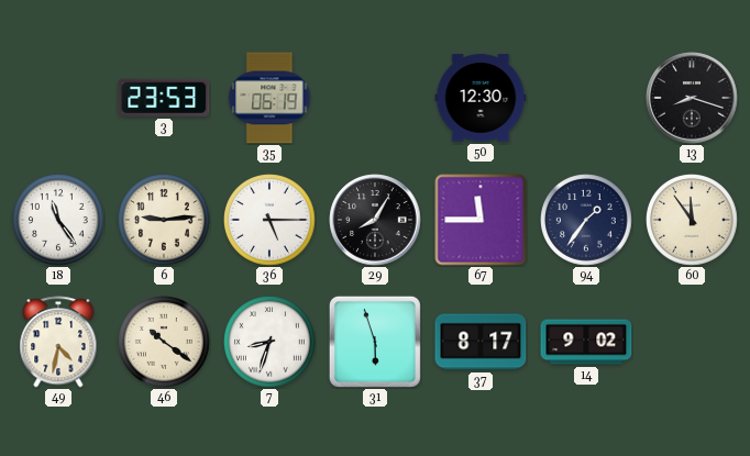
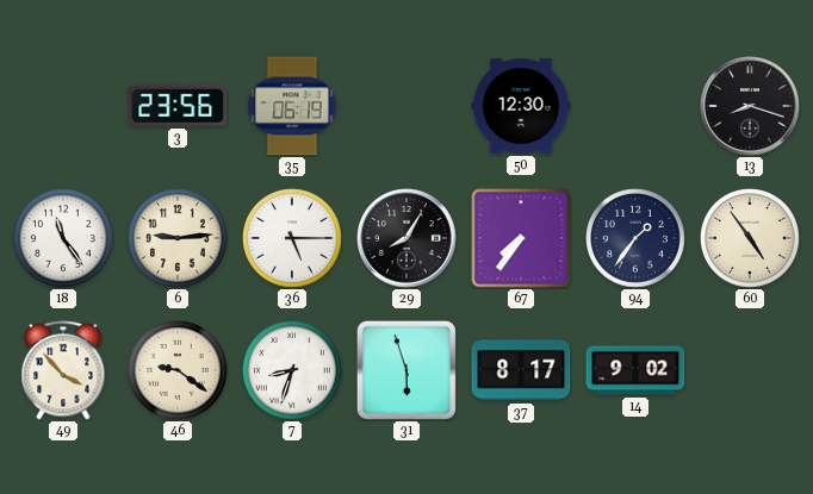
3: 23:53 -> 23:56
67: 11:45 -> 7:36
60: 11:54 -> 4:54
49: 4:32 -> 3:53
46: 10:21 -> 9:21
